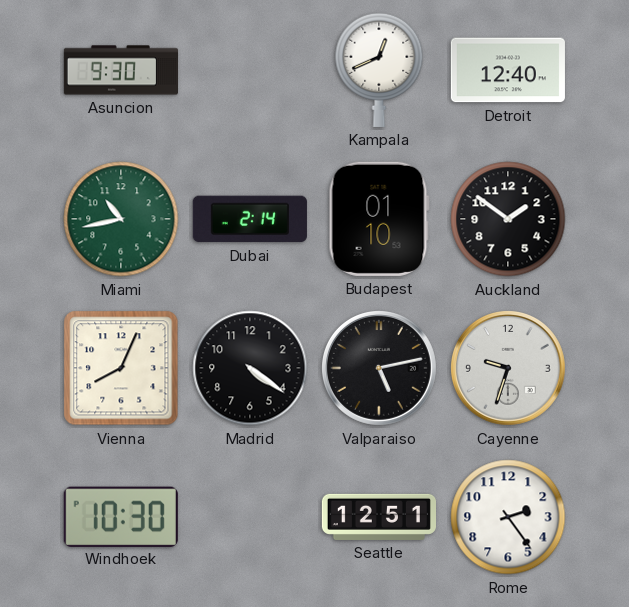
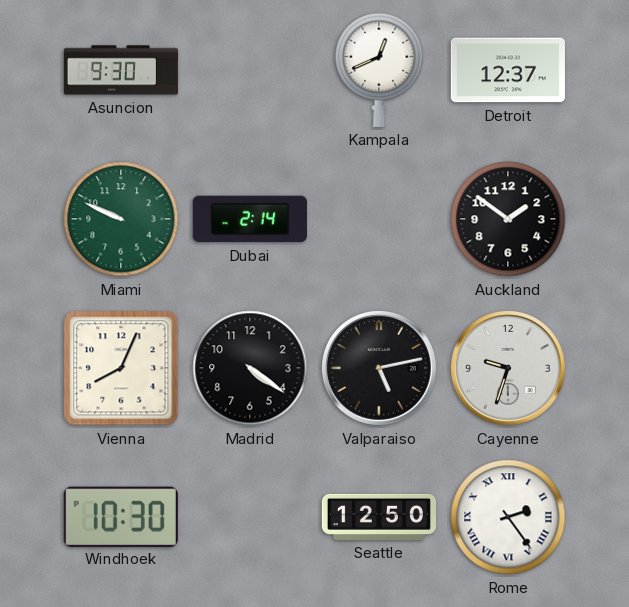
Detroit: 12:40 -> 12:37
Miami: 10:43 -> 9:49
Budapest: 01:10 -> none
Seattle: 12:51 -> 12:50
Rome numerals: Arabic -> Roman
